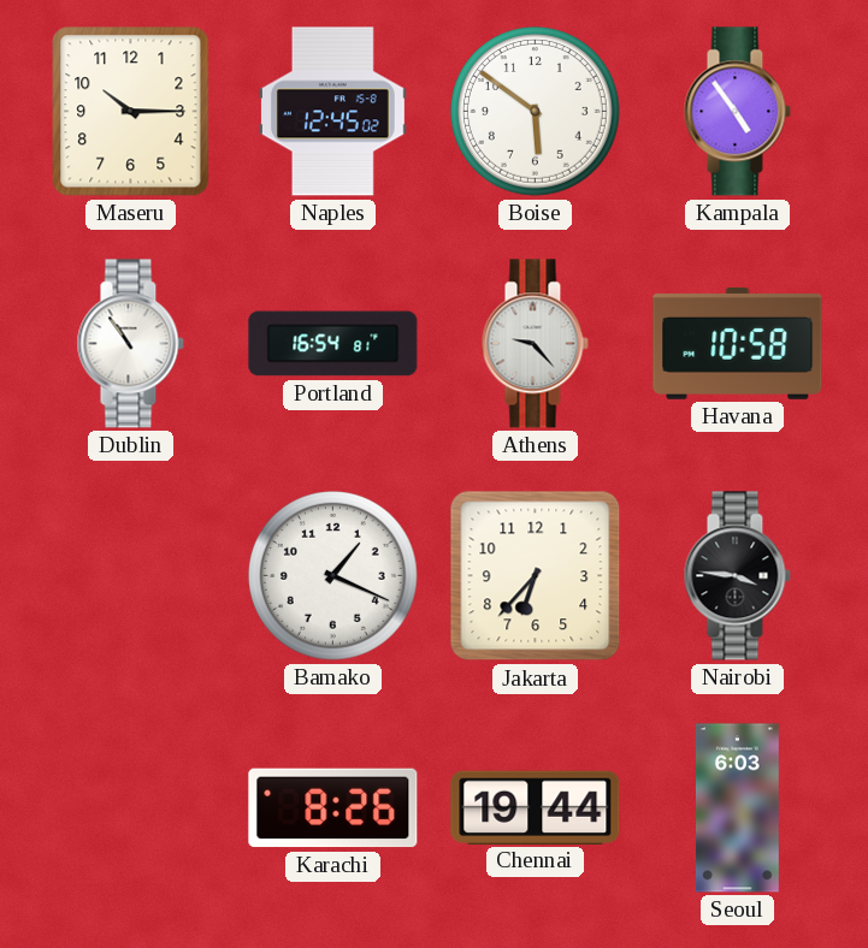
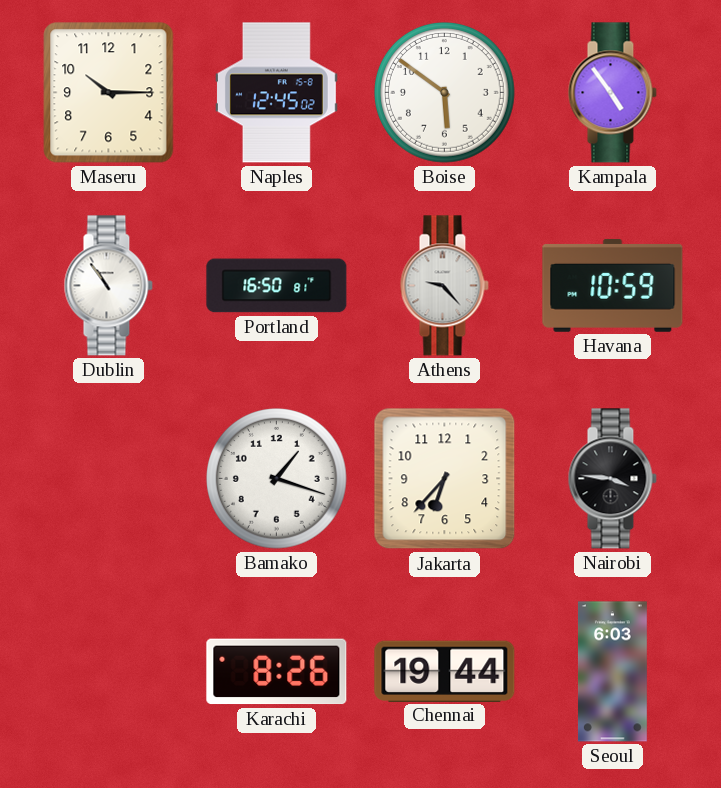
Portland: 16:54 -> 16:50
Havana: 10:58 -> 10:59
Bamako: 1:19 -> 1:18
